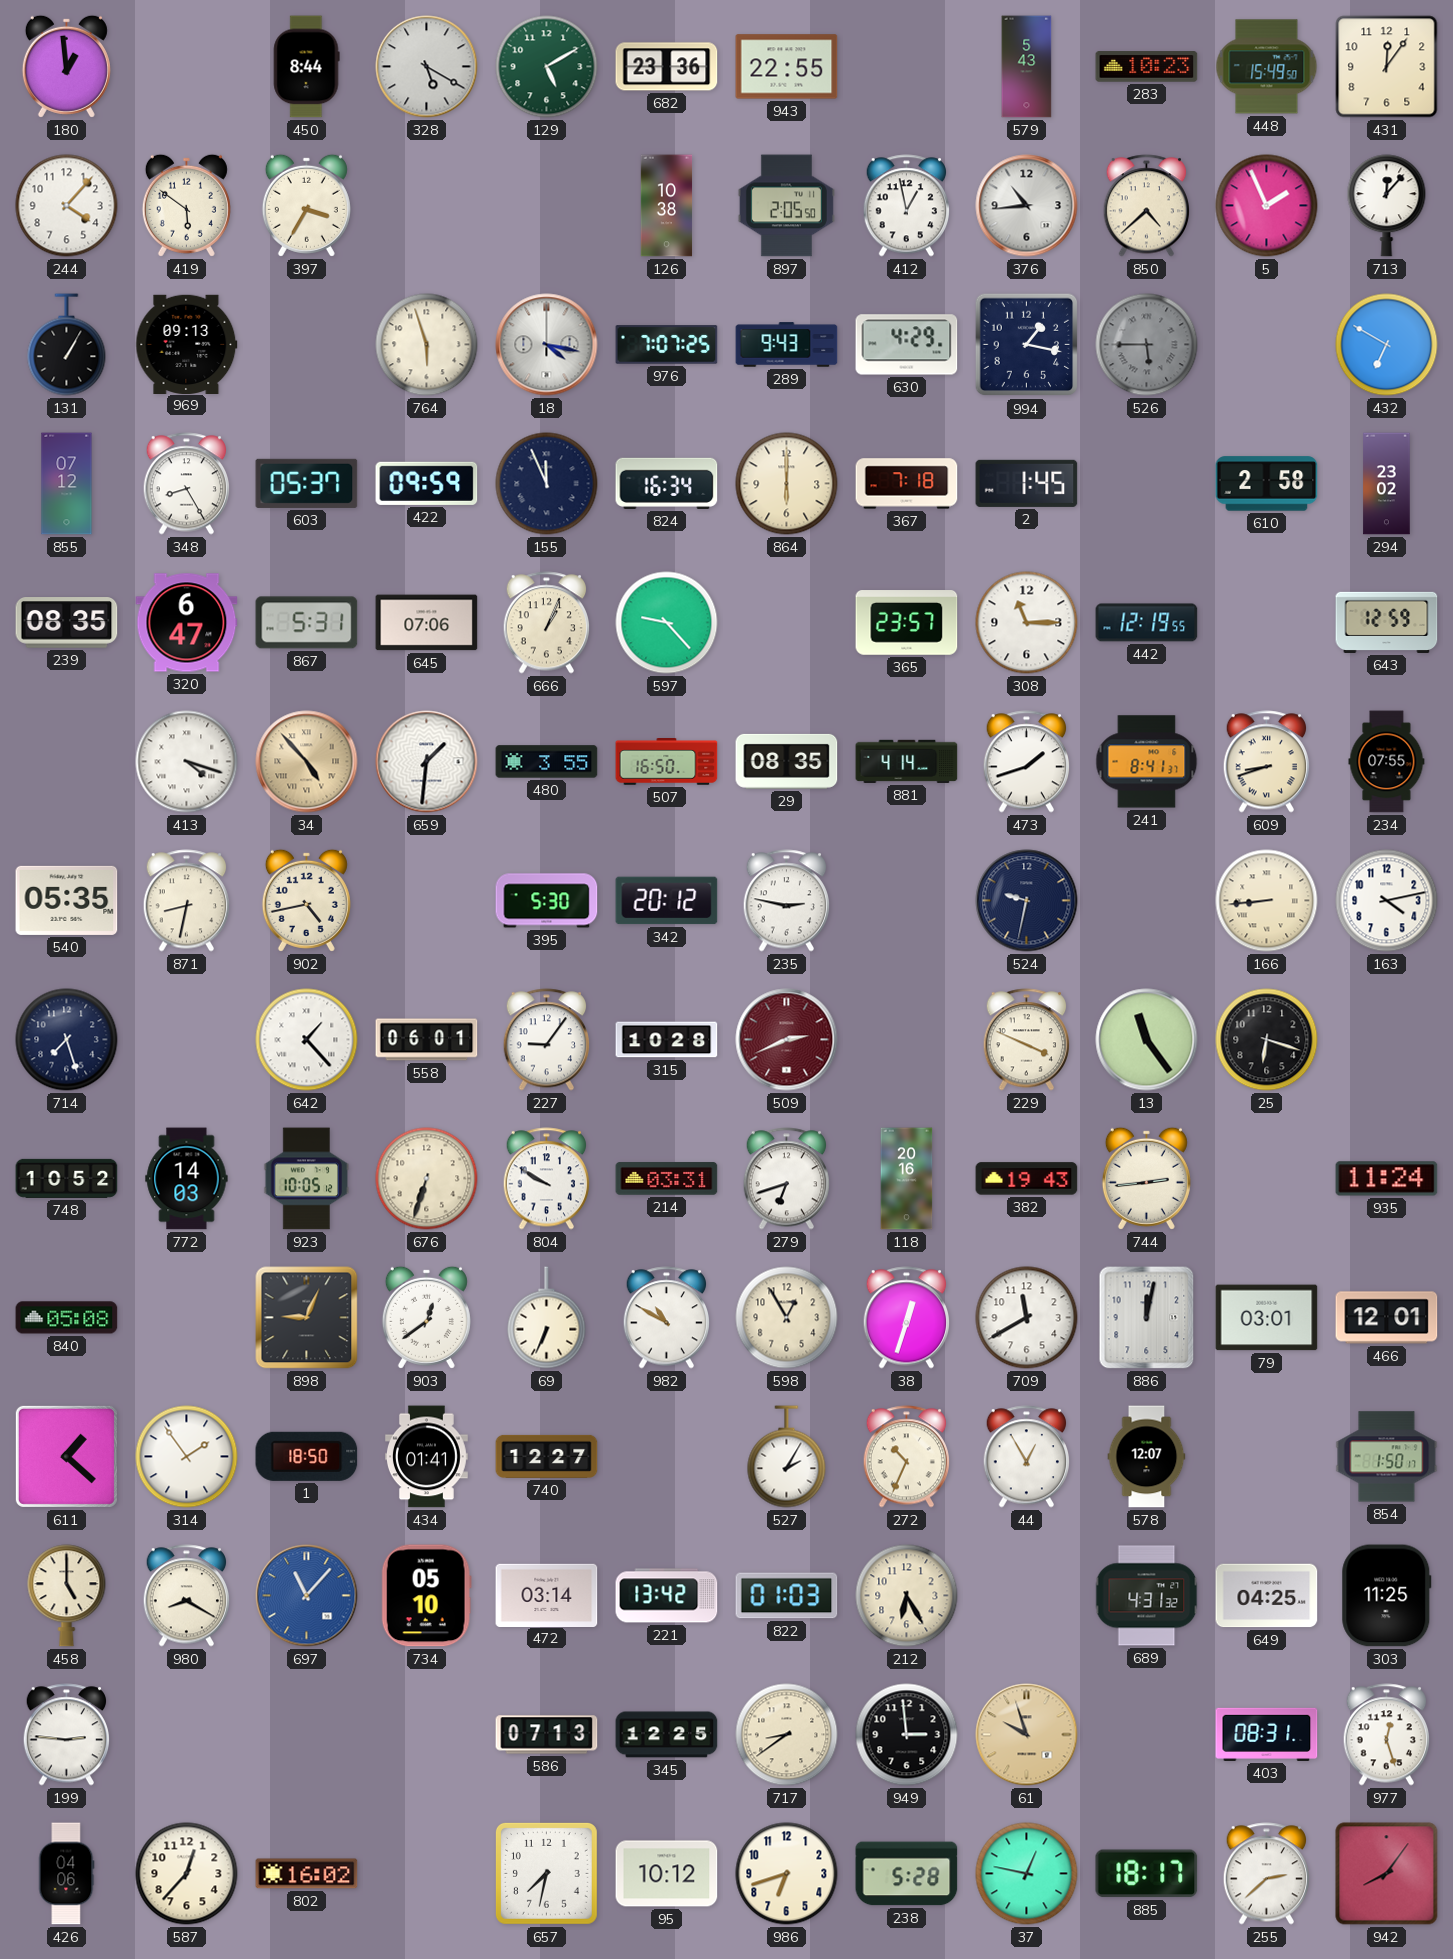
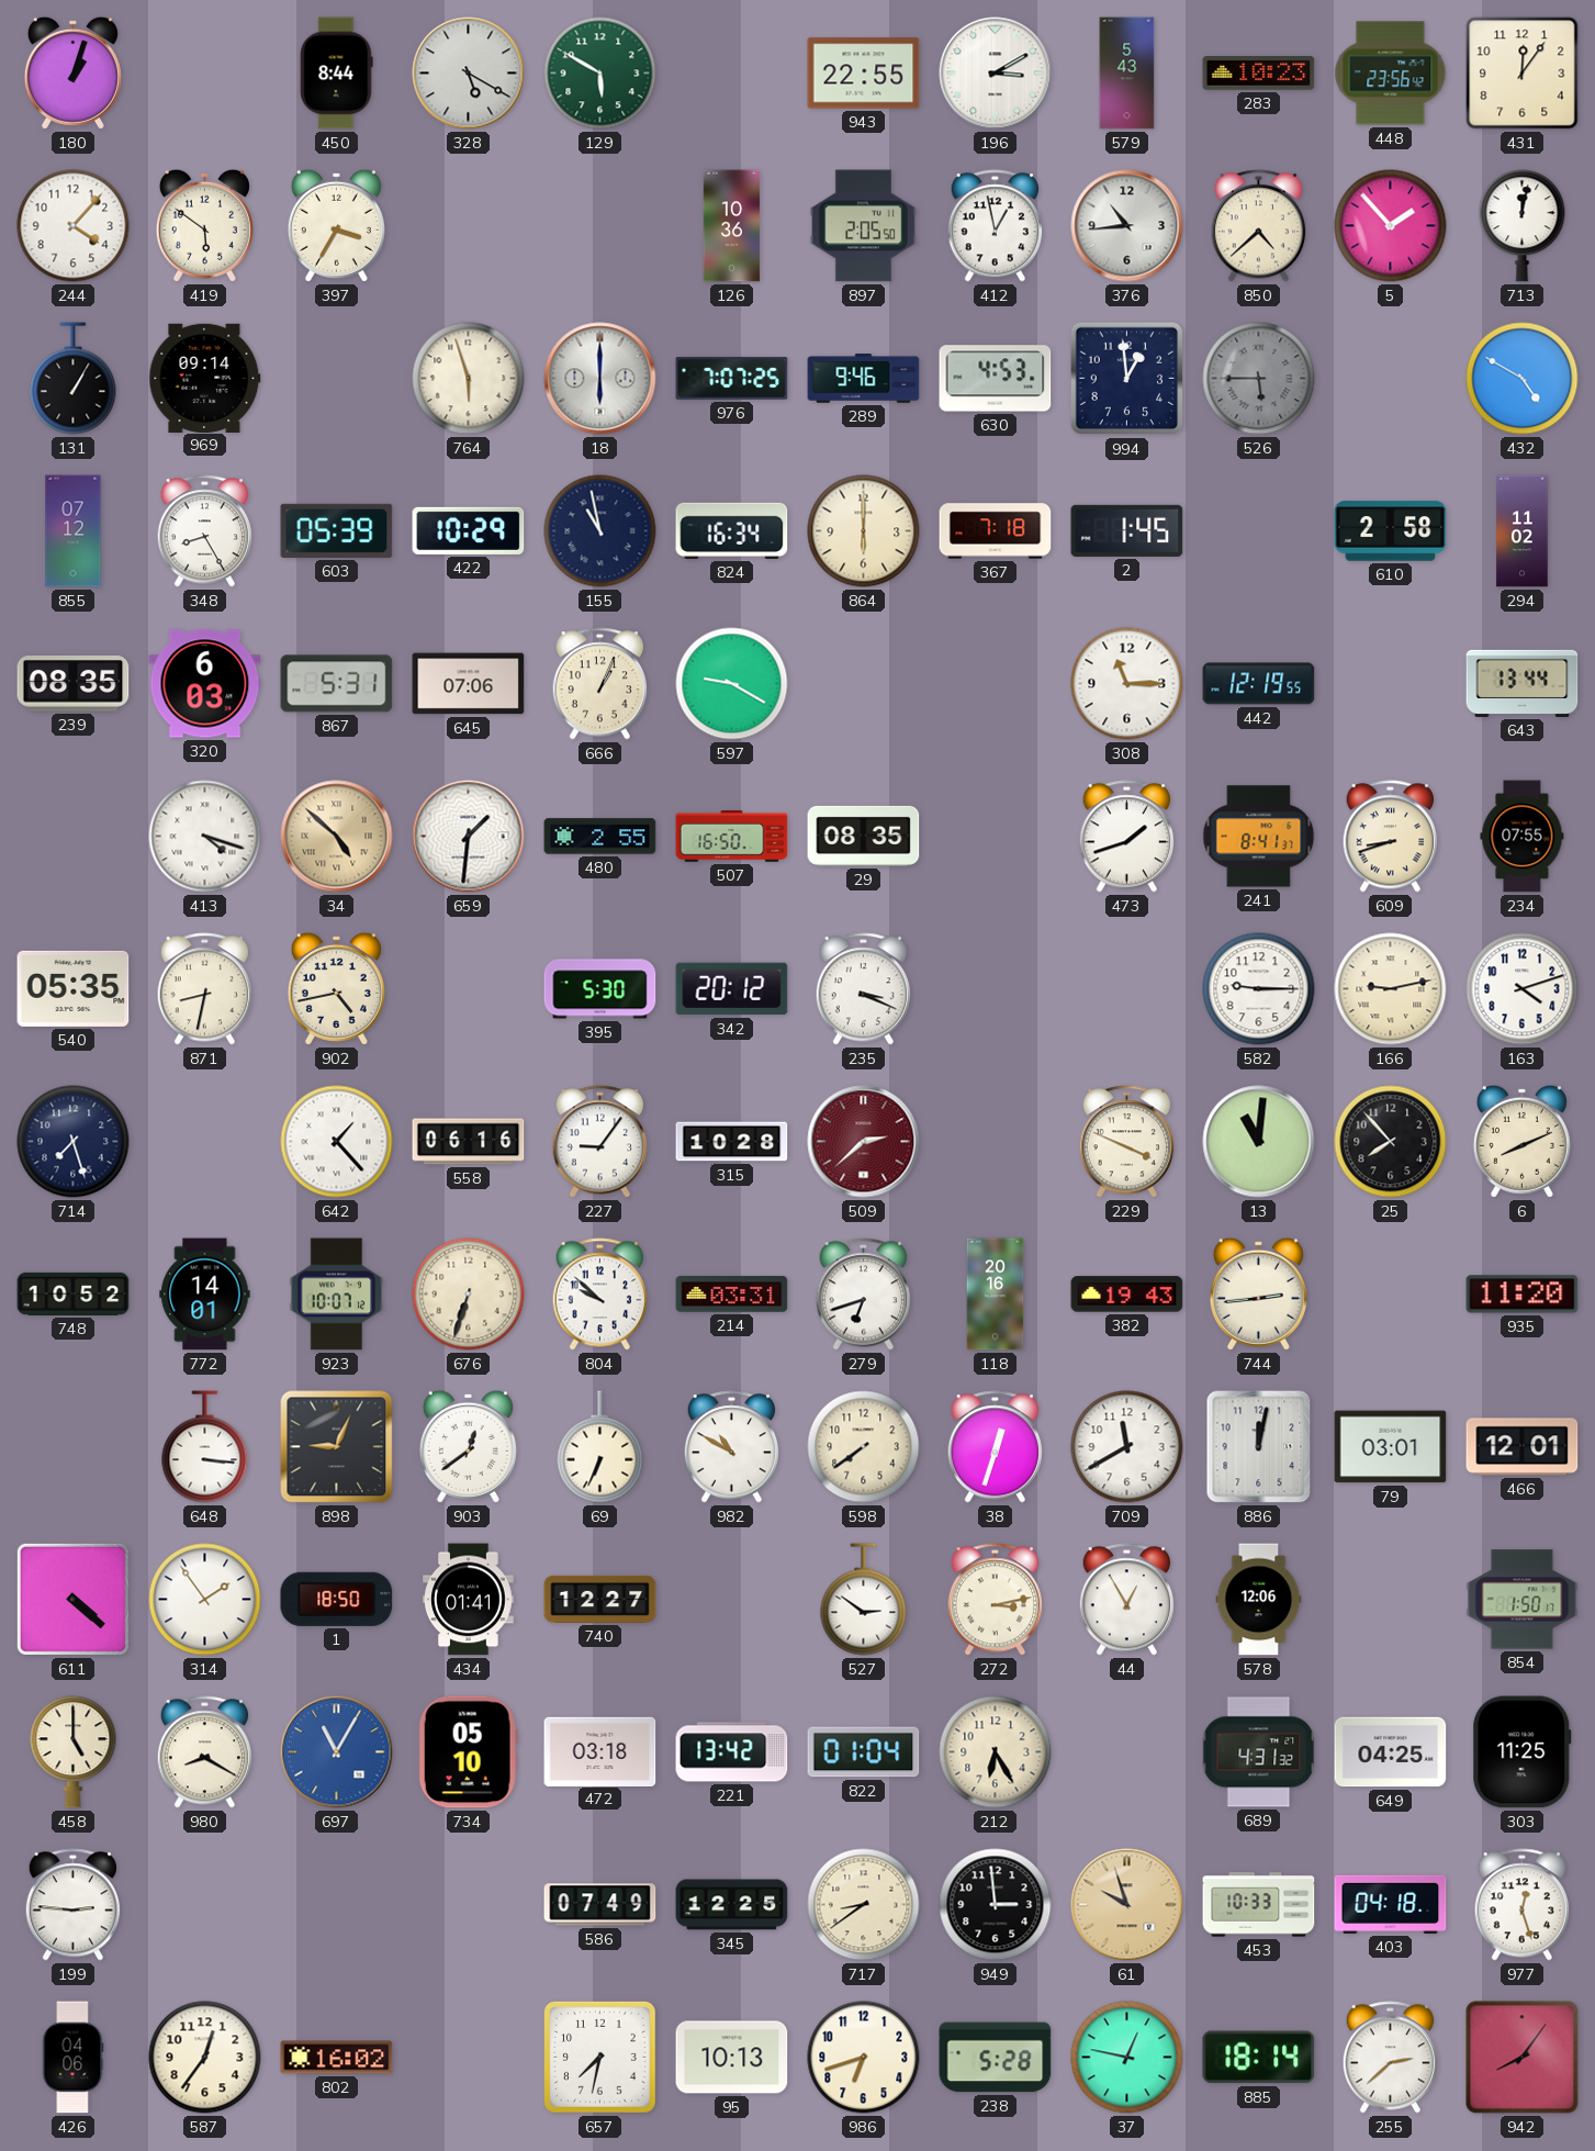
180: 12:59 -> 1:03
129: 5:10 -> 5:50
682: 23:36 -> none
196: none -> 3:10
448: 15:49 -> 23:56
126: 10:38 -> 10:36
5: 1:56 -> 1:53
713: 12:07 -> 12:02
969: 09:13 -> 09:14
18: 4:17 -> 6:00
289: 9:43 -> 9:46
630: 4:29 -> 4:53
994: 1:17 -> 12:59
432: 6:50 -> 4:50
603: 05:37 -> 05:39
422: 09:59 -> 10:29
155: 11:56 -> 10:58
294: 23:02 -> 11:02
320: 6:47 -> 6:03
597: 9:23 -> 9:20
365: 23:57 -> none
643: 12:59 -> 13:44
34: 4:53 -> 4:52
480: 3:55 -> 2:55
881: 4:14 -> none
235: 2:47 -> 3:19
524: 9:32 -> none
582: none -> 9:15
166: 8:44 -> 9:13
163: 4:13 -> 4:12
558: 06:01 -> 06:16
509: 2:41 -> 2:38
13: 11:24 -> 11:01
25: 6:18 -> 7:53
6: none -> 8:11
772: 14:03 -> 14:01
923: 10:05 -> 10:07
804: 9:50 -> 9:52
935: 11:24 -> 11:20
840: 05:08 -> none
648: none -> 3:16
598: 12:55 -> 7:39
611: 1:22 -> 4:22
527: 2:05 -> 2:51
272: 10:34 -> 3:13
578: 12:07 -> 12:06
697: 11:07 -> 11:05
472: 03:14 -> 03:18
822: 01:03 -> 01:04
586: 07:13 -> 07:49
453: none -> 10:33
403: 08:31 -> 04:18
587: 12:37 -> 12:36
95: 10:12 -> 10:13
885: 18:17 -> 18:14
